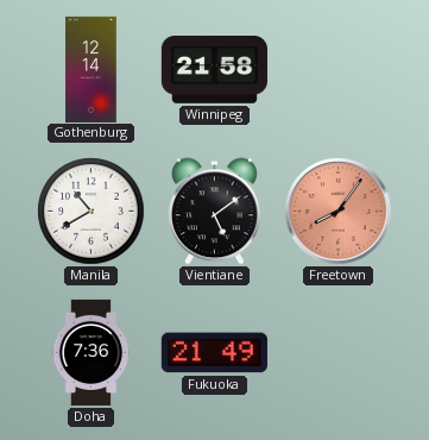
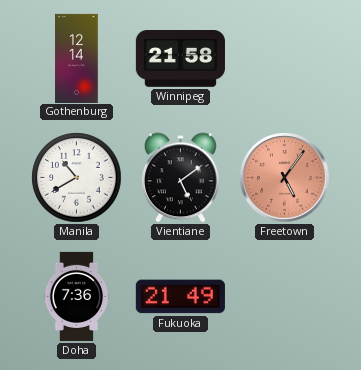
Freetown: 8:06 -> 5:06
